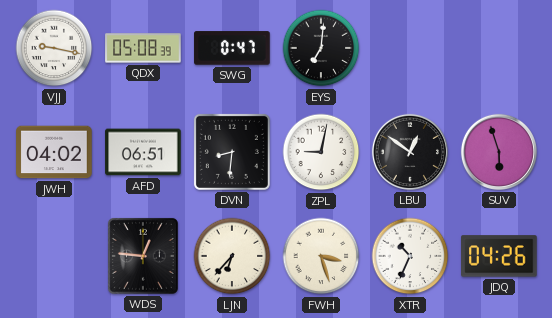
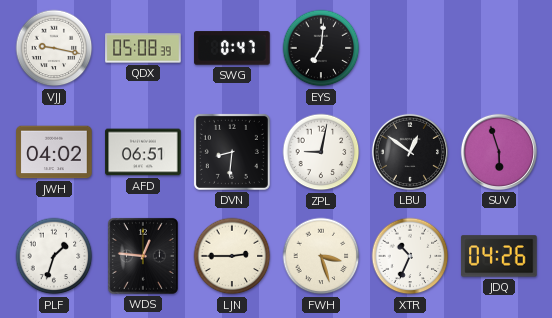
PLF: none -> 1:33
LJN: 6:37 -> 2:45
